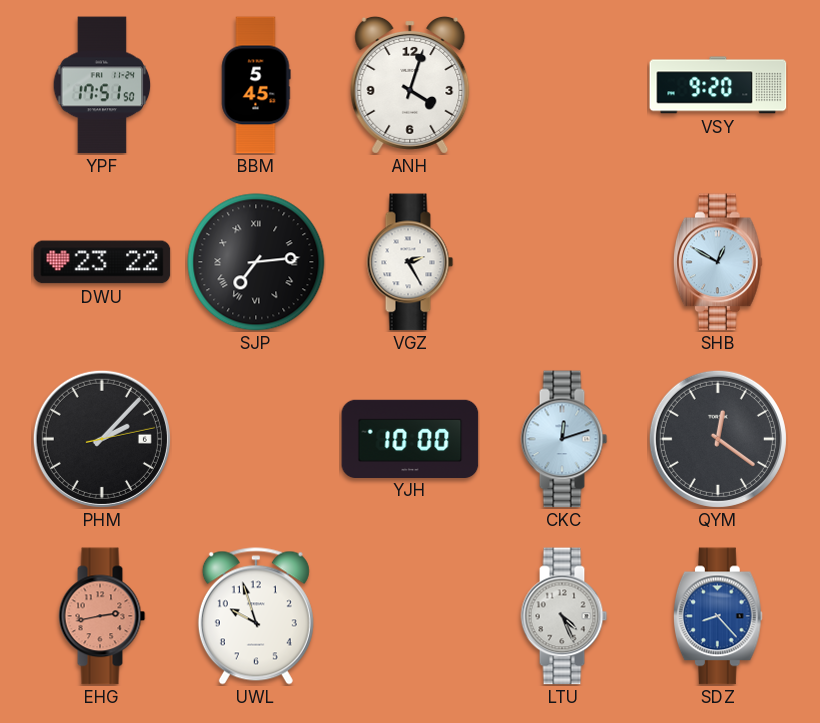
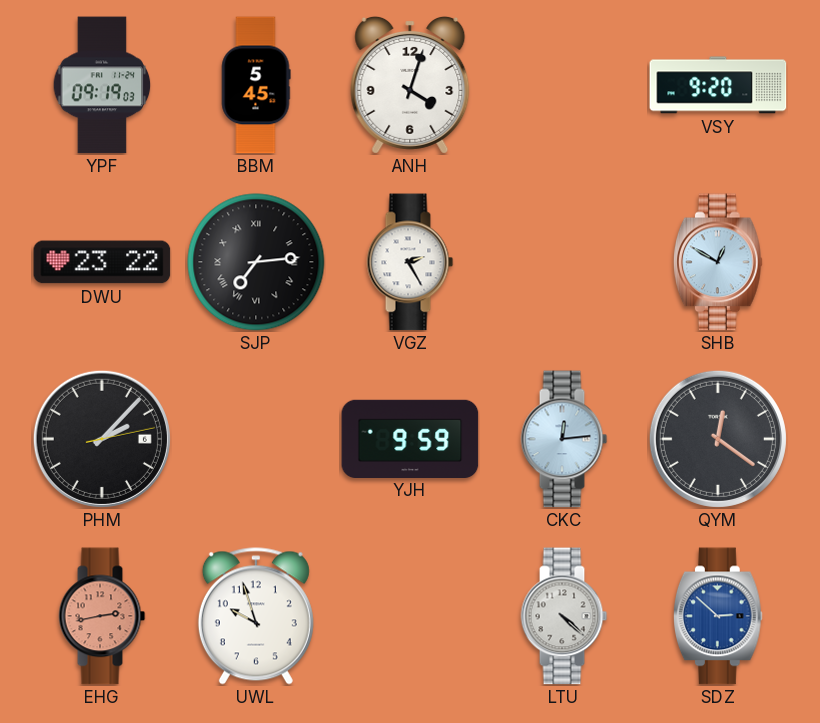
YPF: 17:51 -> 09:19
YJH: 10:00 -> 9:59
CKC: 12:12 -> 12:14
LTU: 4:26 -> 4:22
SDZ: 8:23 -> 2:52
